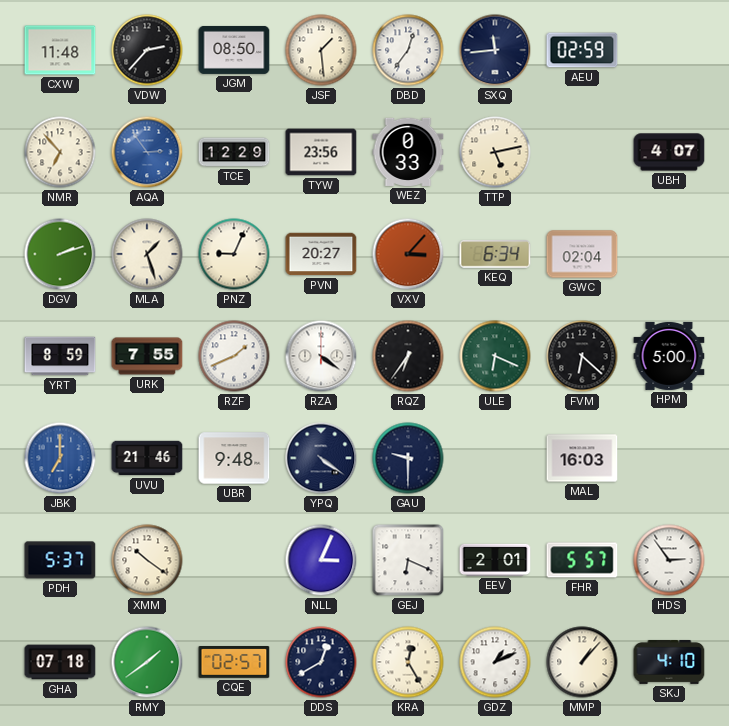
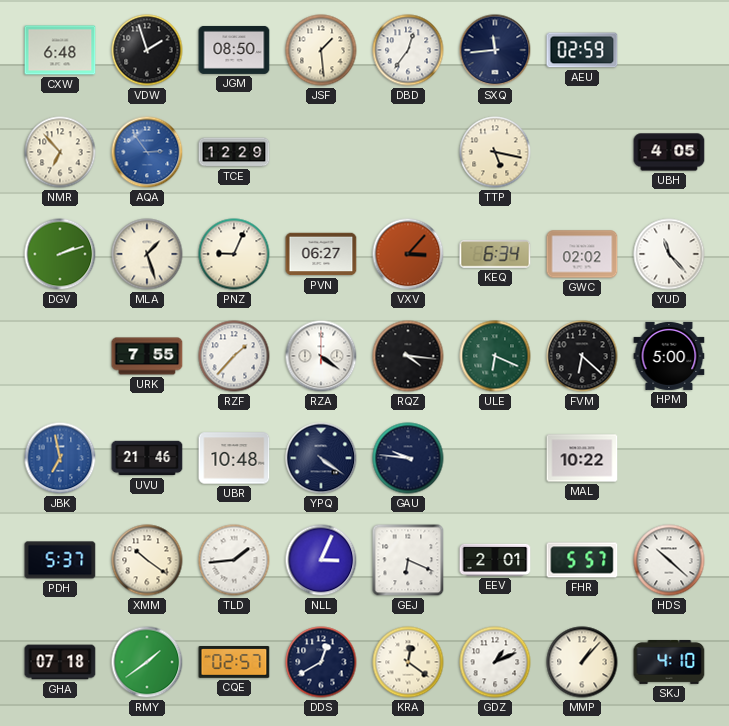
CXW: 11:48 -> 6:48
VDW: 2:37 -> 1:57
TYW: 23:56 -> none
WEZ: 0:33 -> none
TTP: 5:13 -> 5:17
UBH: 4:07 -> 4:05
PVN: 20:27 -> 06:27
GWC: 02:04 -> 02:02
YUD: none -> 11:23
YRT: 8:59 -> none
RZF: 1:41 -> 1:37
RQZ: 6:36 -> 4:16
JBK: 7:00 -> 6:58
UBR: 9:48 -> 10:48
GAU: 9:30 -> 9:46
MAL: 16:03 -> 10:22
TLD: none -> 1:44
HDS: 2:54 -> 10:22
KRA: 12:25 -> 12:21
